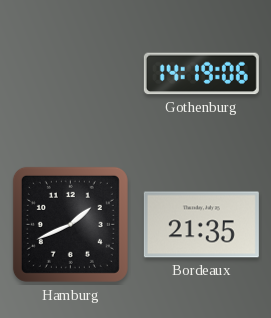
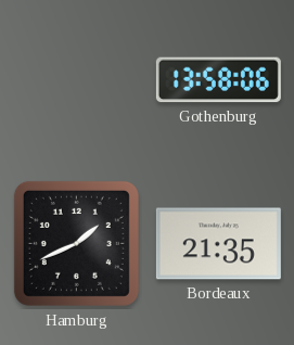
Gothenburg: 14:19 -> 13:58
